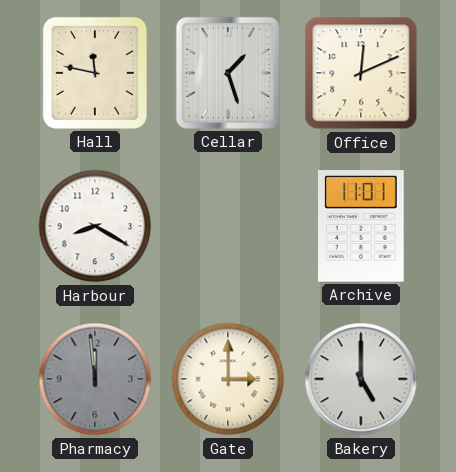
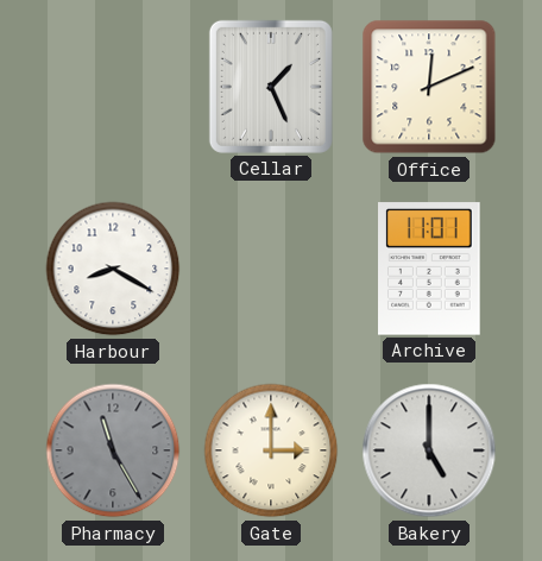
Hall: 11:47 -> none
Cellar: 1:27 -> 1:26
Pharmacy: 11:59 -> 11:25
